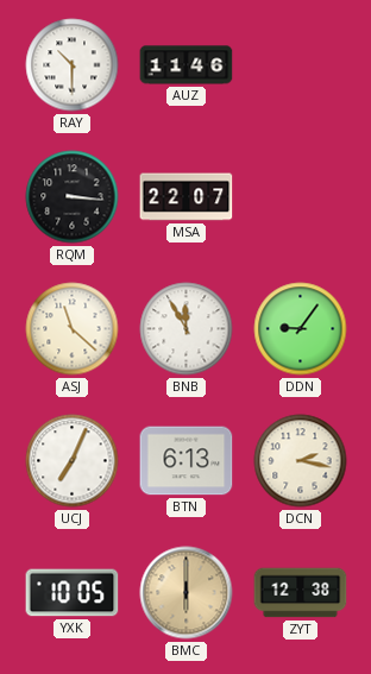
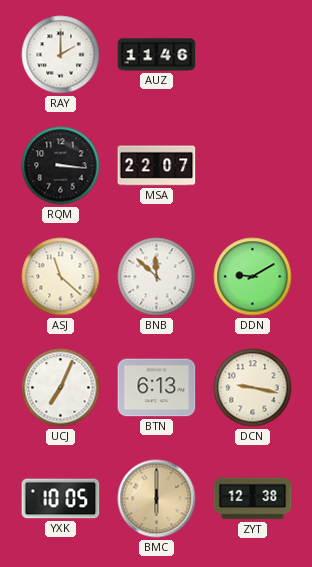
RAY: 10:30 -> 2:00
BNB: 11:55 -> 11:52
DDN: 9:06 -> 9:10
DCN: 2:17 -> 9:17
